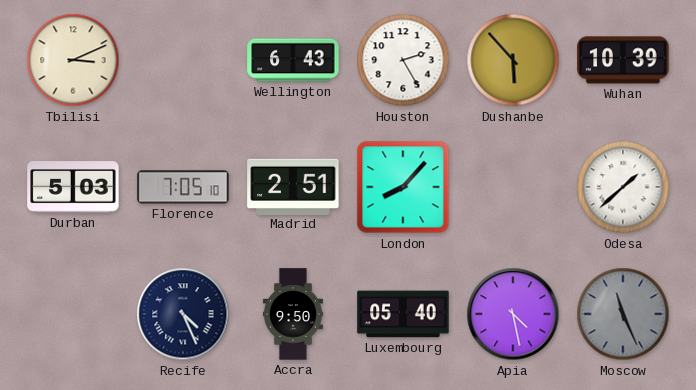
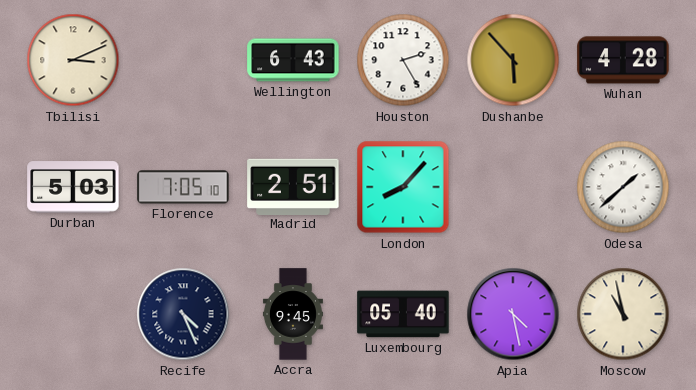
Wuhan: 10:39 -> 4:28
Accra: 9:50 -> 9:45
Moscow: 11:26 -> 10:58
Moscow dial: grey -> cream
